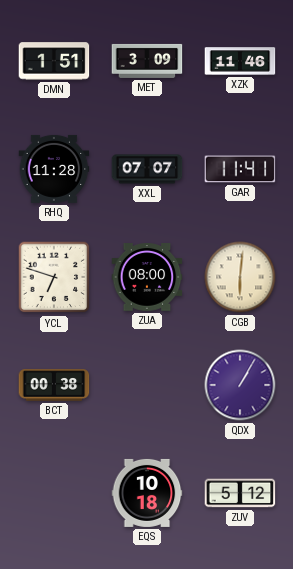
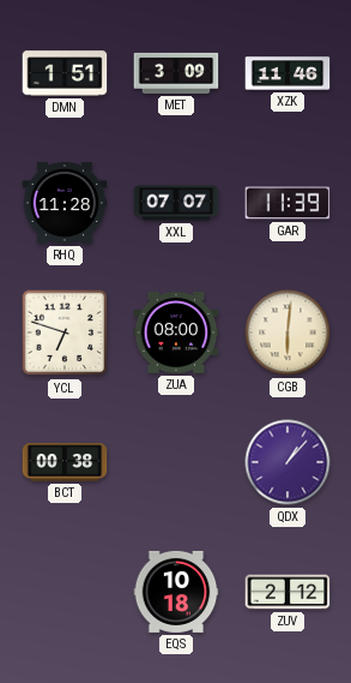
GAR: 11:41 -> 11:39
QDX: 1:05 -> 1:07
ZUV: 5:12 -> 2:12
